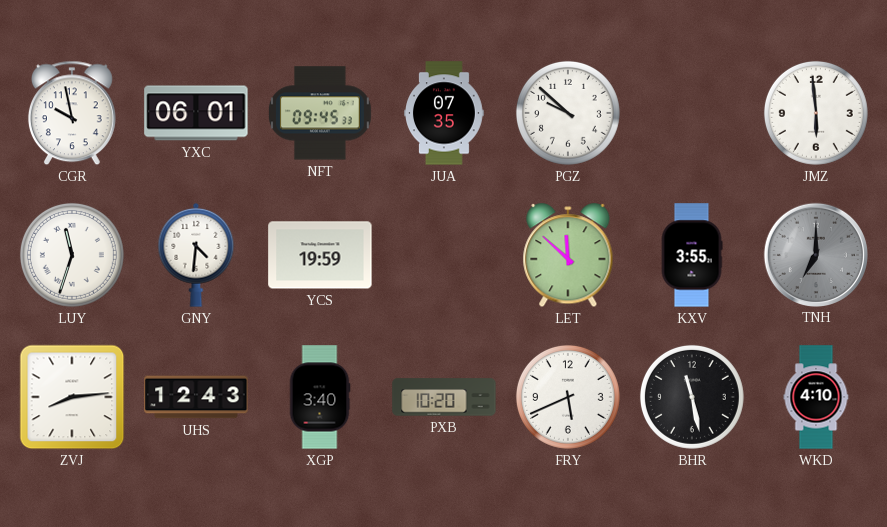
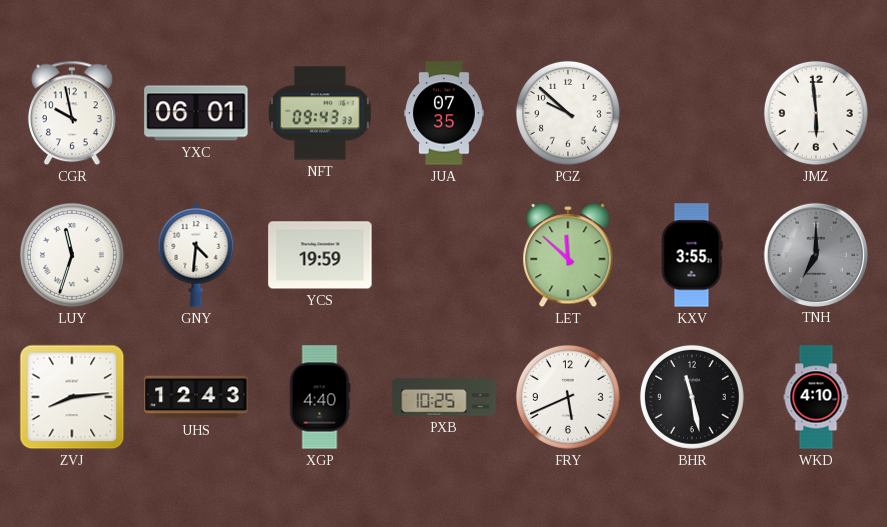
NFT: 09:45 -> 09:43
XGP: 3:40 -> 4:40
PXB: 10:20 -> 10:25
